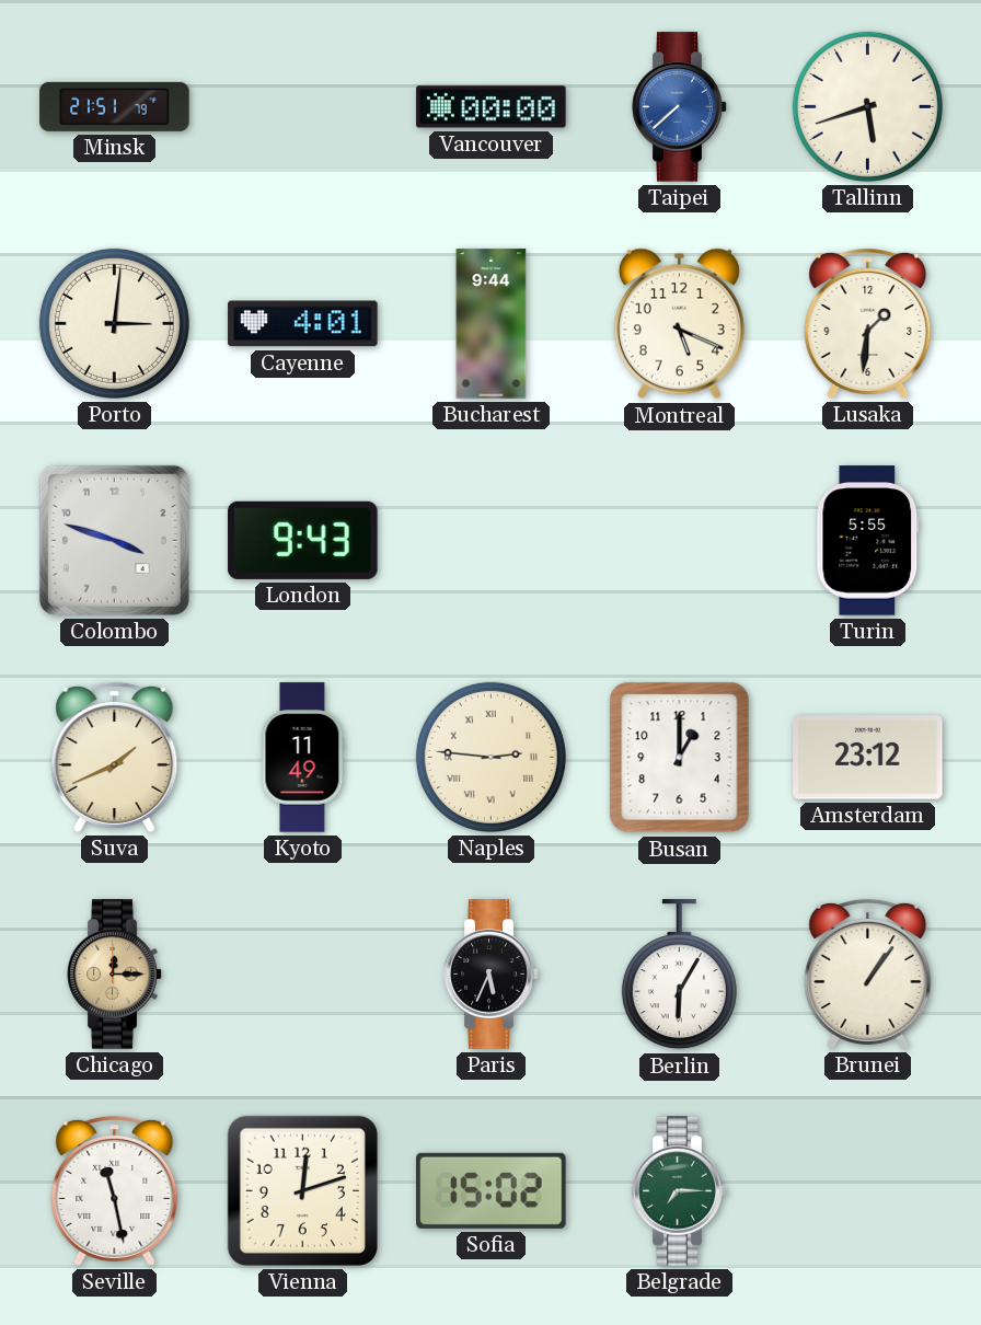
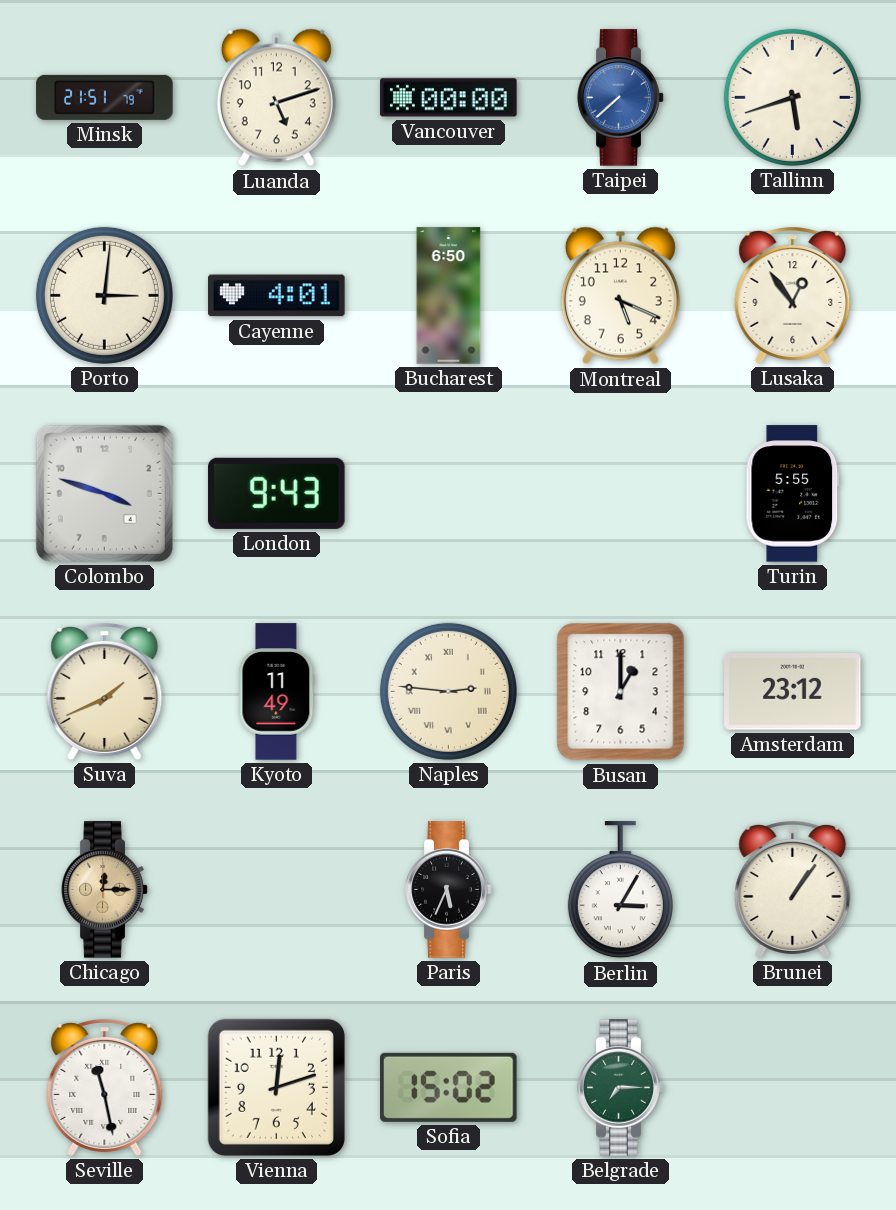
Luanda: none -> 5:12
Bucharest: 9:44 -> 6:50
Lusaka: 1:31 -> 12:54
Berlin: 6:05 -> 3:05
